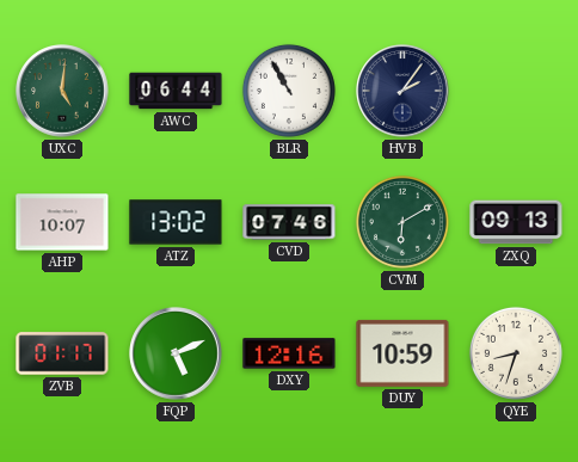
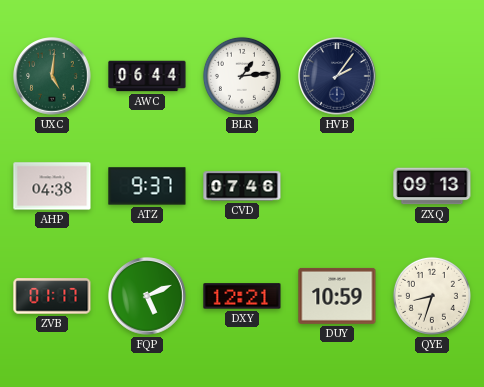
BLR: 10:55 -> 1:14
AHP: 10:07 -> 04:38
ATZ: 13:02 -> 9:37
CVM: 6:10 -> none
DXY: 12:16 -> 12:21
